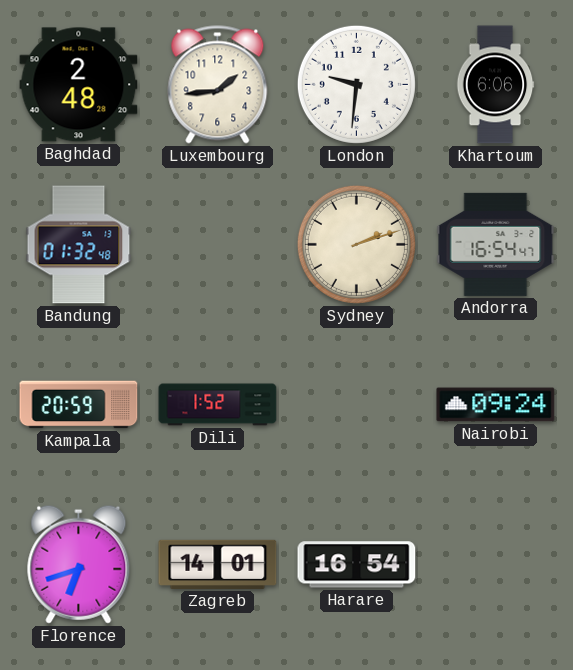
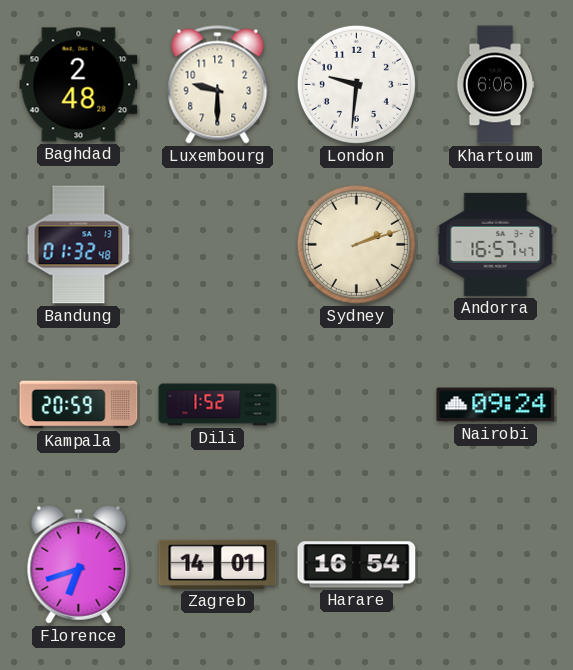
Luxembourg: 1:44 -> 9:30
Andorra: 16:54 -> 16:57
